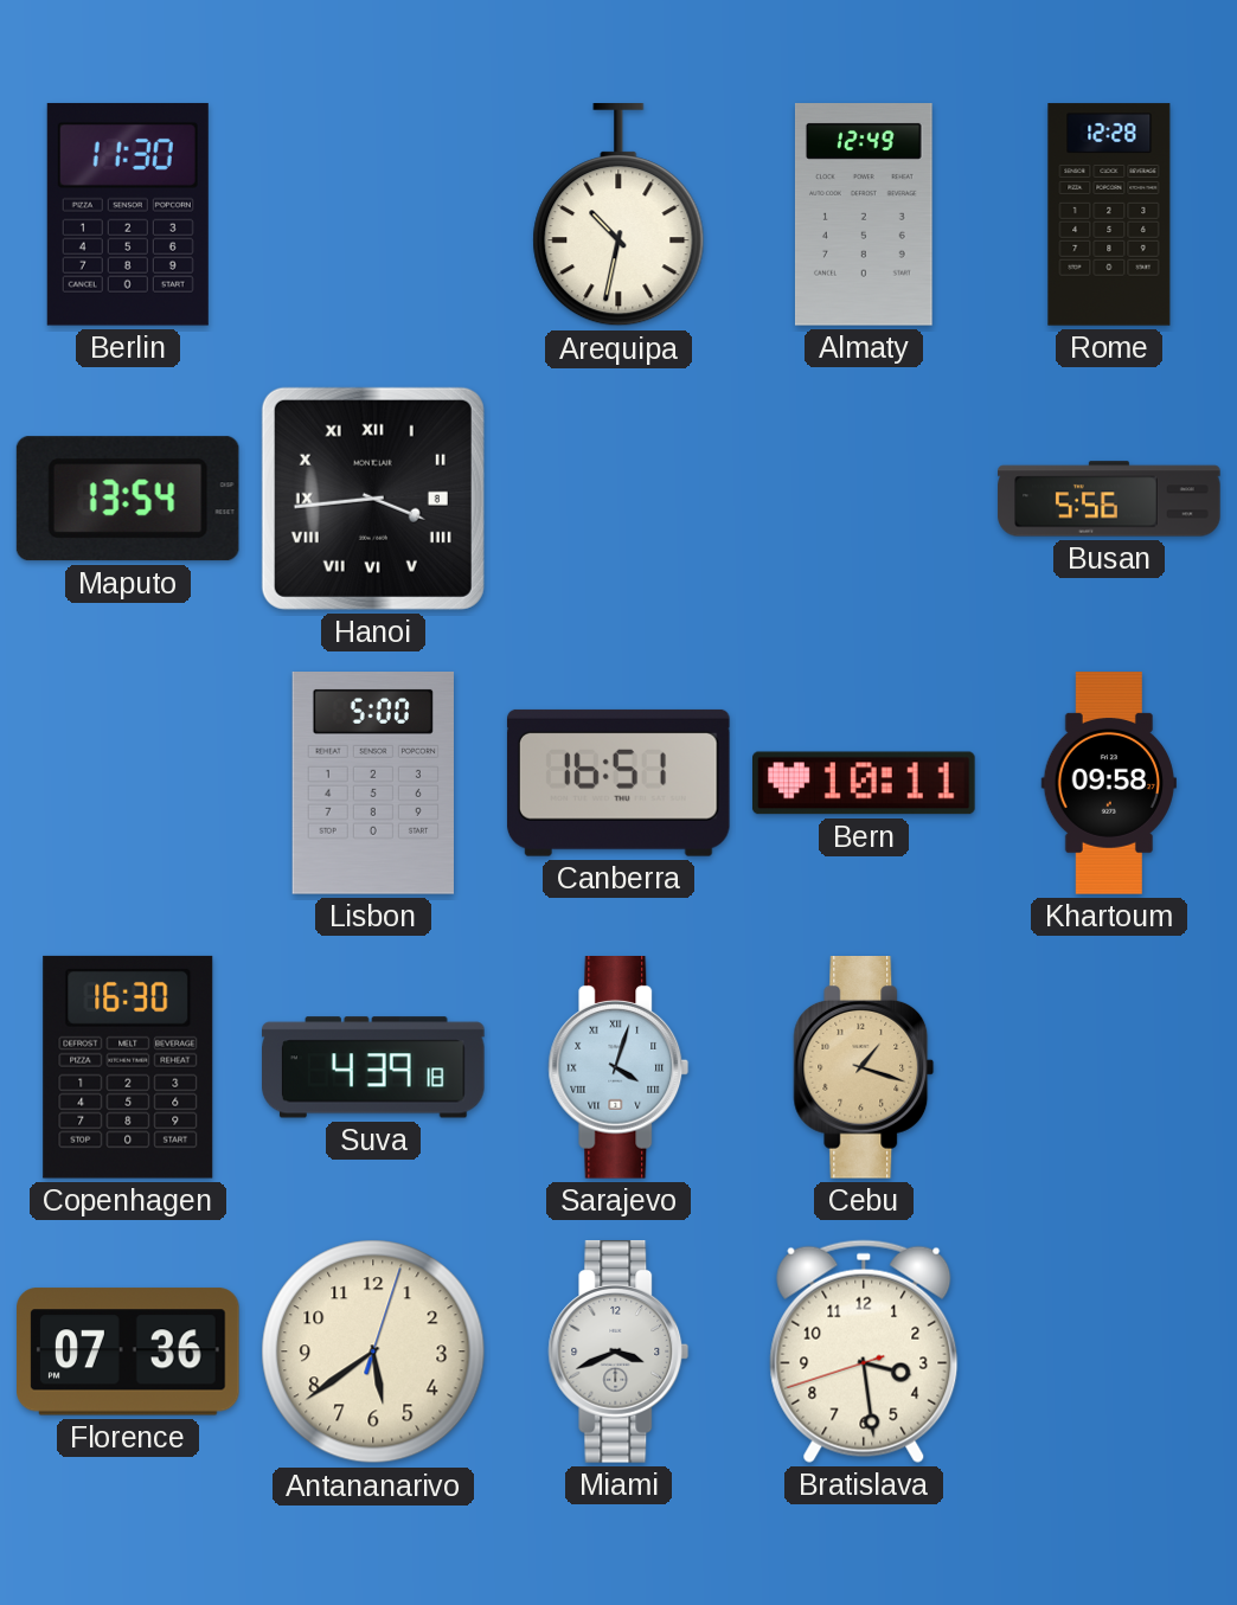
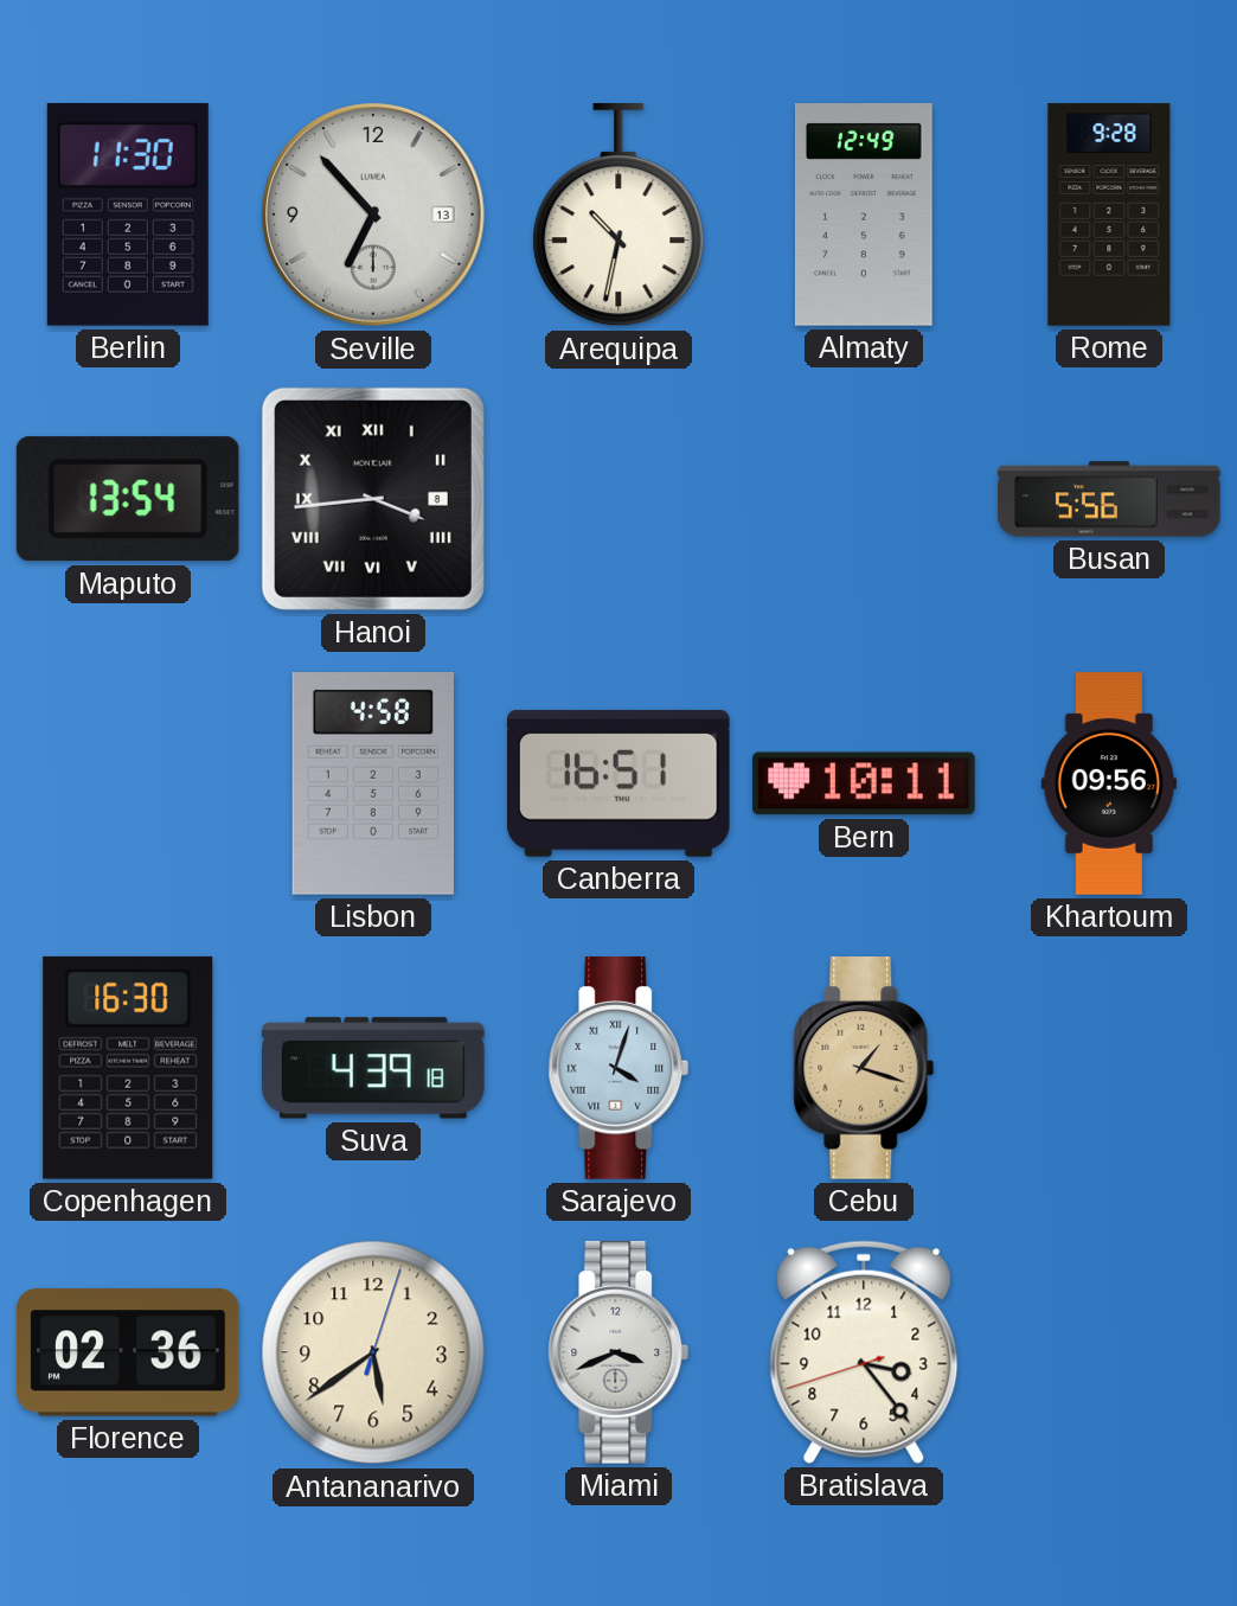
Seville: none -> 6:53
Rome: 12:28 -> 9:28
Lisbon: 5:00 -> 4:58
Khartoum: 09:58 -> 09:56
Florence: 07:36 -> 02:36
Bratislava: 3:28 -> 3:23
